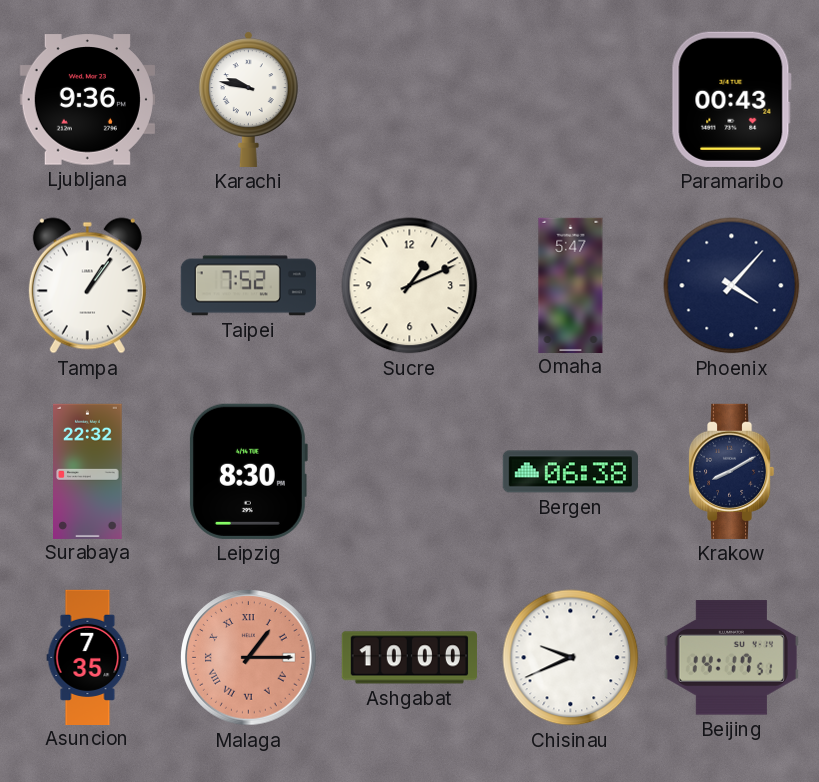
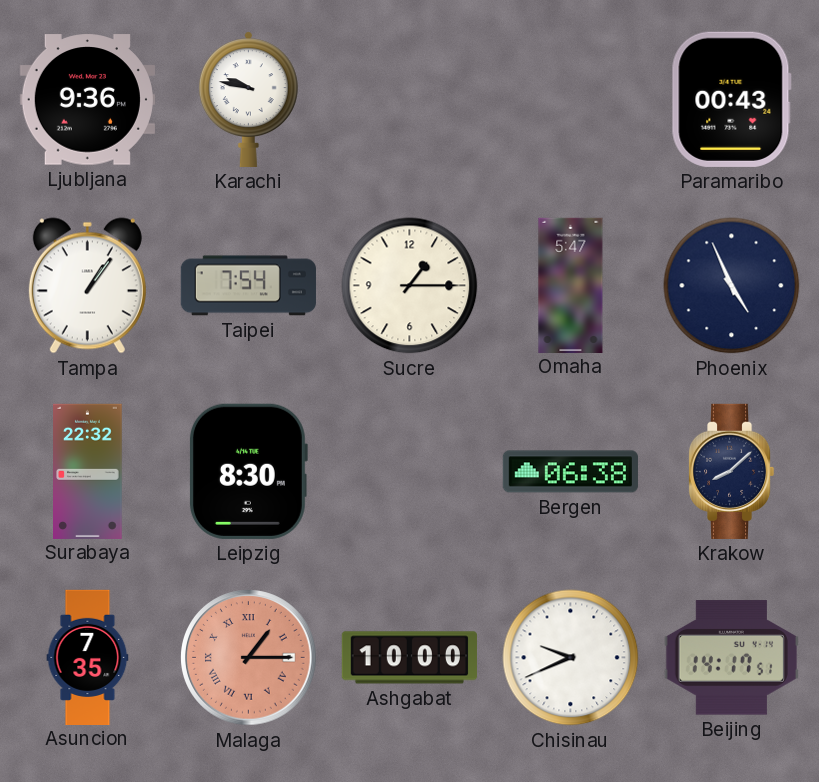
Taipei: 7:52 -> 7:54
Sucre: 1:11 -> 1:15
Phoenix: 4:07 -> 4:56
Krakow: 8:10 -> 8:08
